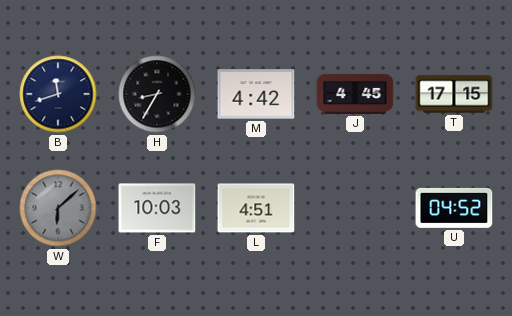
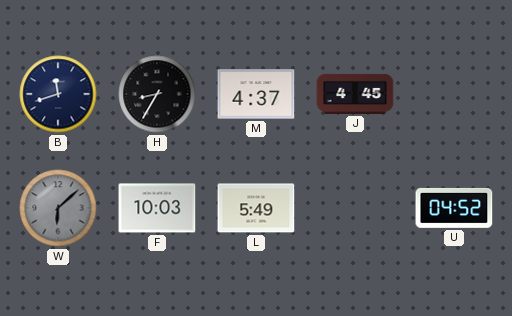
M: 4:42 -> 4:37
T: 17:15 -> none
L: 4:51 -> 5:49
